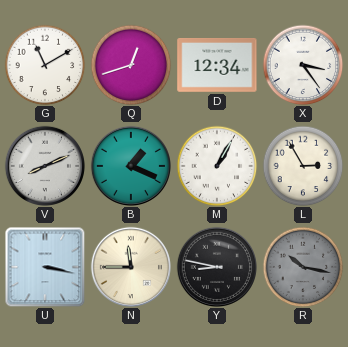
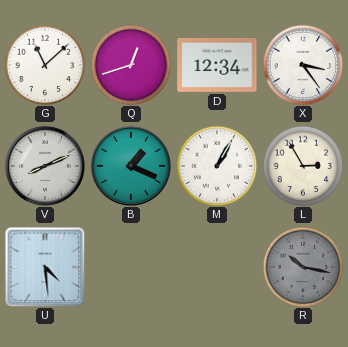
G: 11:10 -> 11:08
U: 3:17 -> 4:29
N: 11:45 -> none
Y: 8:47 -> none
